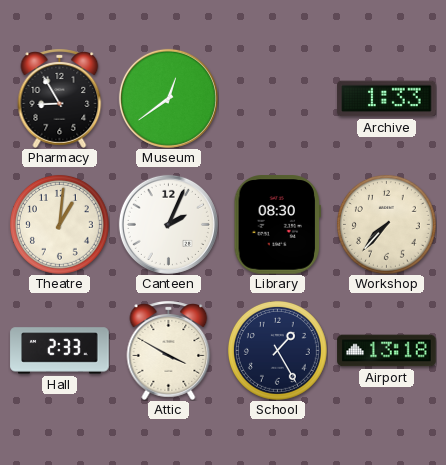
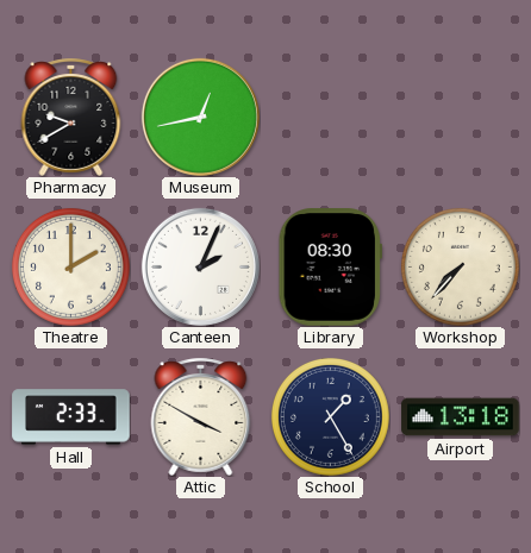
Pharmacy: 8:55 -> 9:40
Museum: 12:39 -> 12:43
Archive: 1:33 -> none
Theatre: 1:01 -> 2:00
